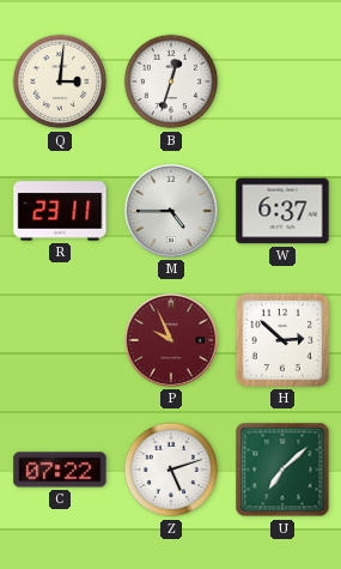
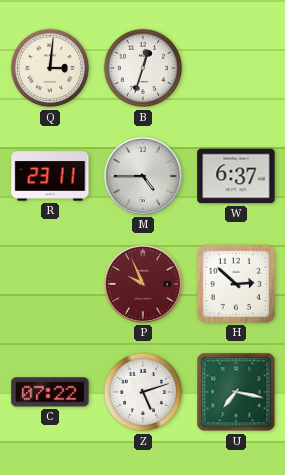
U: 7:08 -> 7:17
